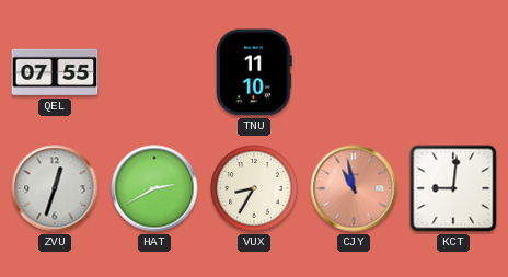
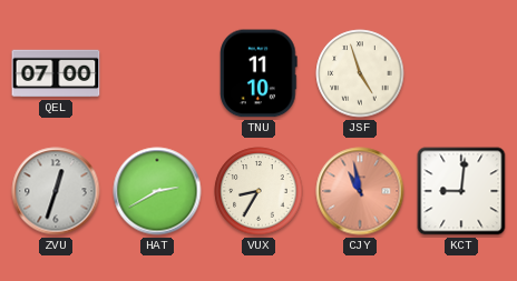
QEL: 07:55 -> 07:00
JSF: none -> 4:57
